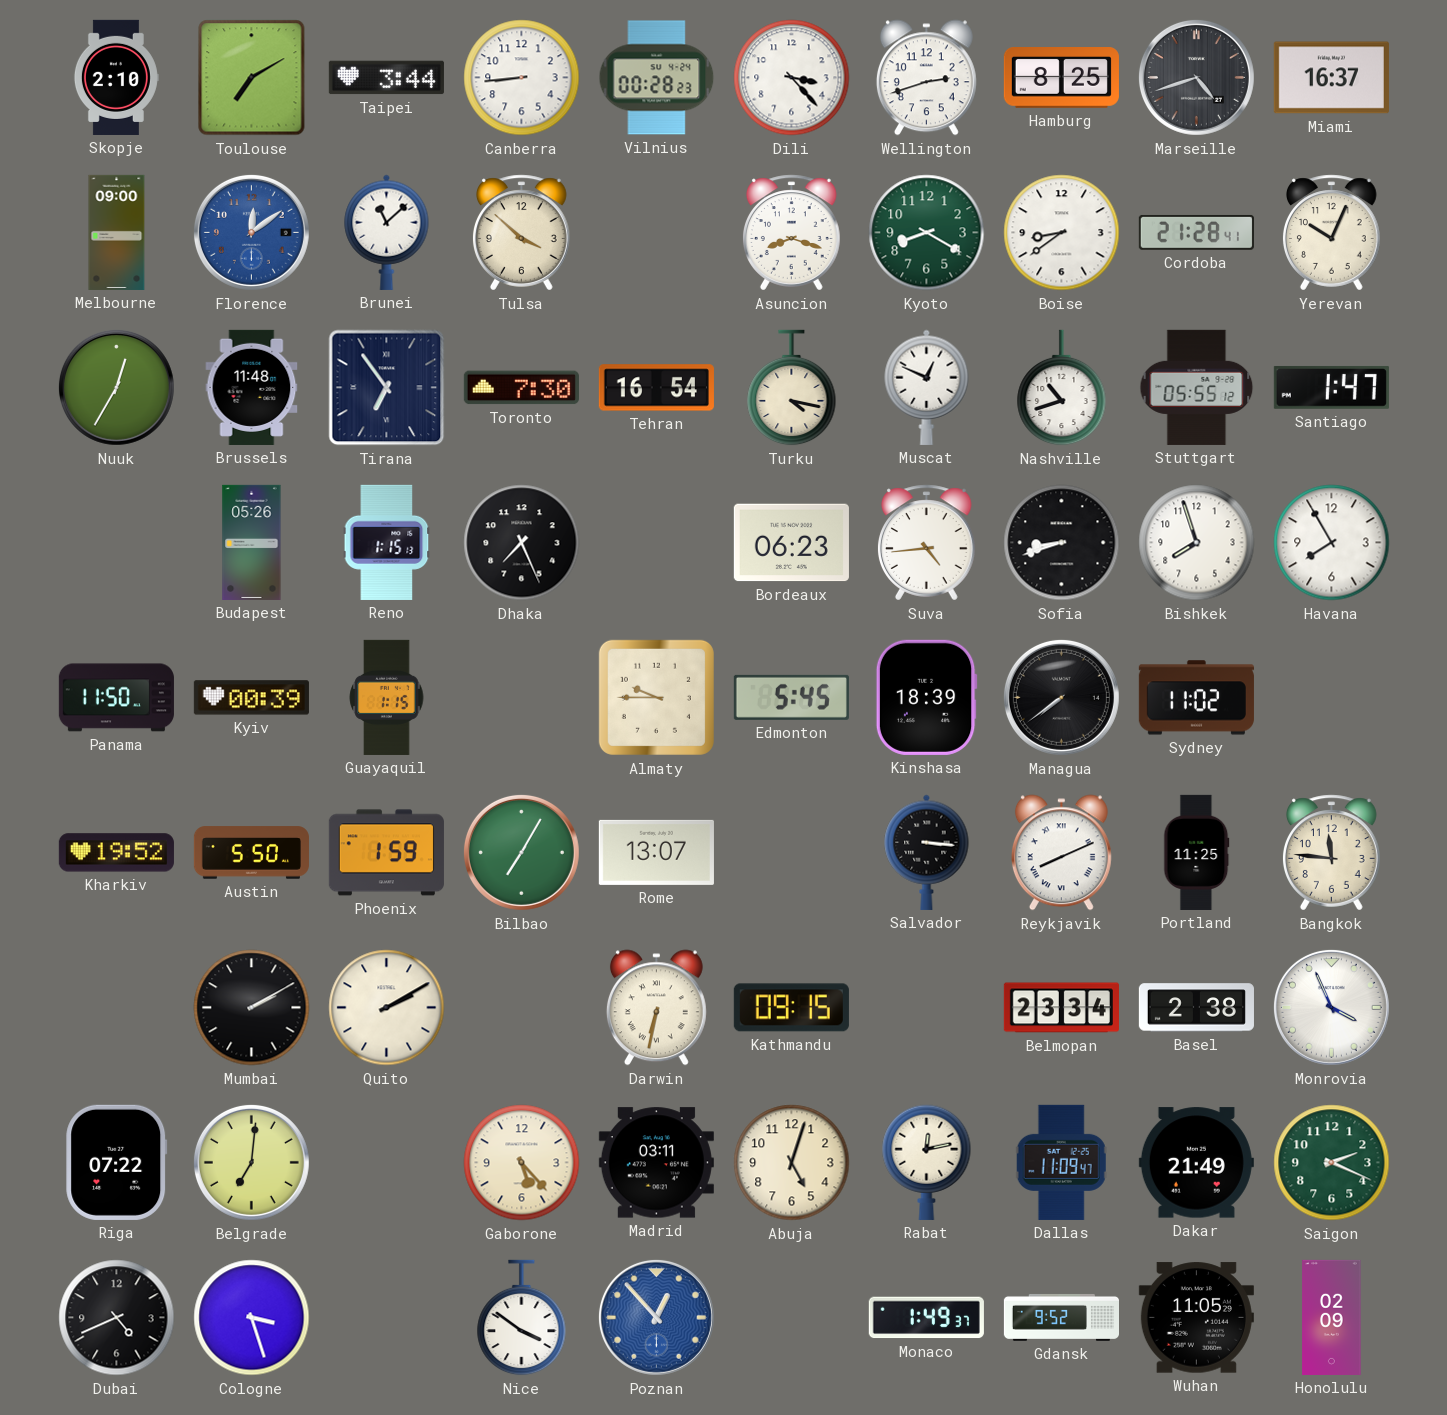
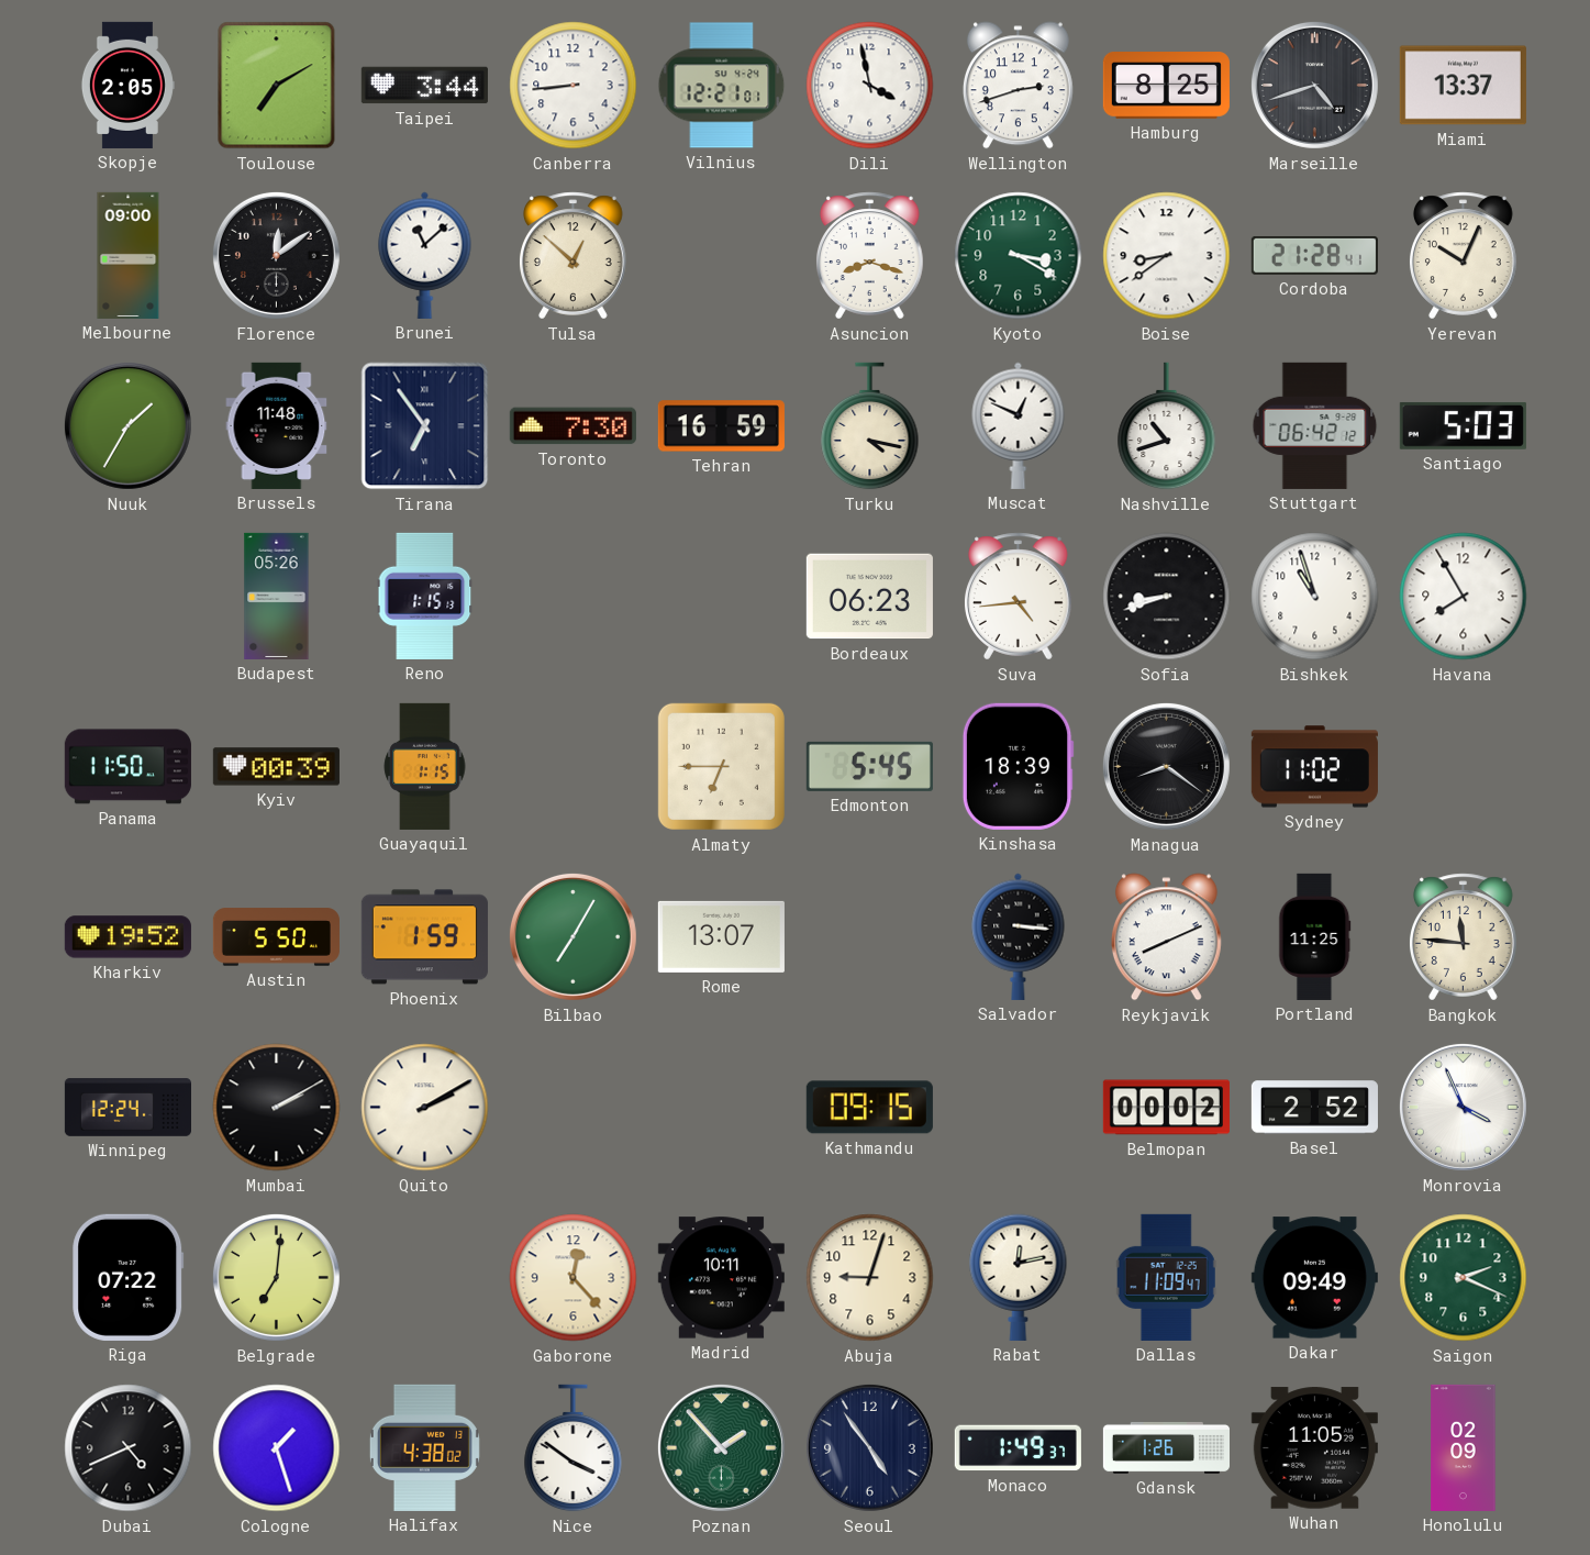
Skopje: 2:10 -> 2:05
Vilnius: 00:28 -> 12:21
Dili: 3:23 -> 3:58
Miami: 16:37 -> 13:37
Florence dial: blue -> black
Tulsa: 3:52 -> 12:52
Kyoto: 8:20 -> 3:20
Nuuk: 12:35 -> 1:35
Tehran: 16:54 -> 16:59
Stuttgart: 05:55 -> 06:42
Santiago: 1:47 -> 5:03
Dhaka: 7:26 -> none
Bishkek: 7:57 -> 10:57
Almaty: 9:45 -> 6:45
Managua: 7:39 -> 8:21
Winnipeg: none -> 12:24
Darwin: 6:32 -> none
Belmopan: 23:34 -> 00:02
Basel: 2:38 -> 2:52
Gaborone: 5:23 -> 12:23
Madrid: 03:11 -> 10:11
Abuja: 5:03 -> 9:03
Dakar: 21:49 -> 09:49
Cologne: 3:27 -> 1:27
Halifax: none -> 4:38
Poznan: 12:53 -> 1:53
Poznan dial: blue -> green
Seoul: none -> 4:54
Gdansk: 9:52 -> 1:26
